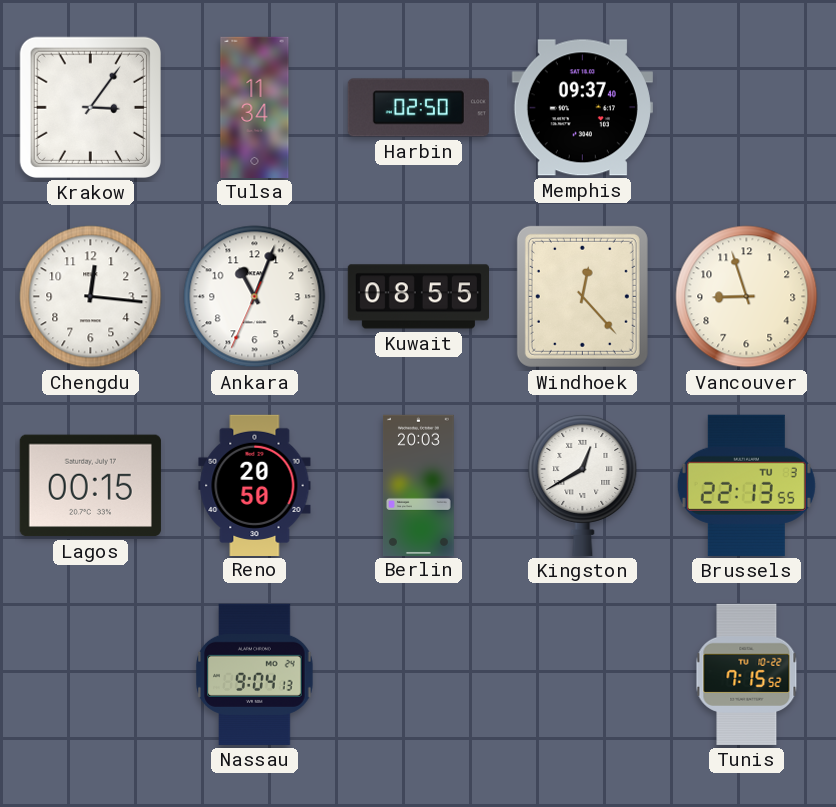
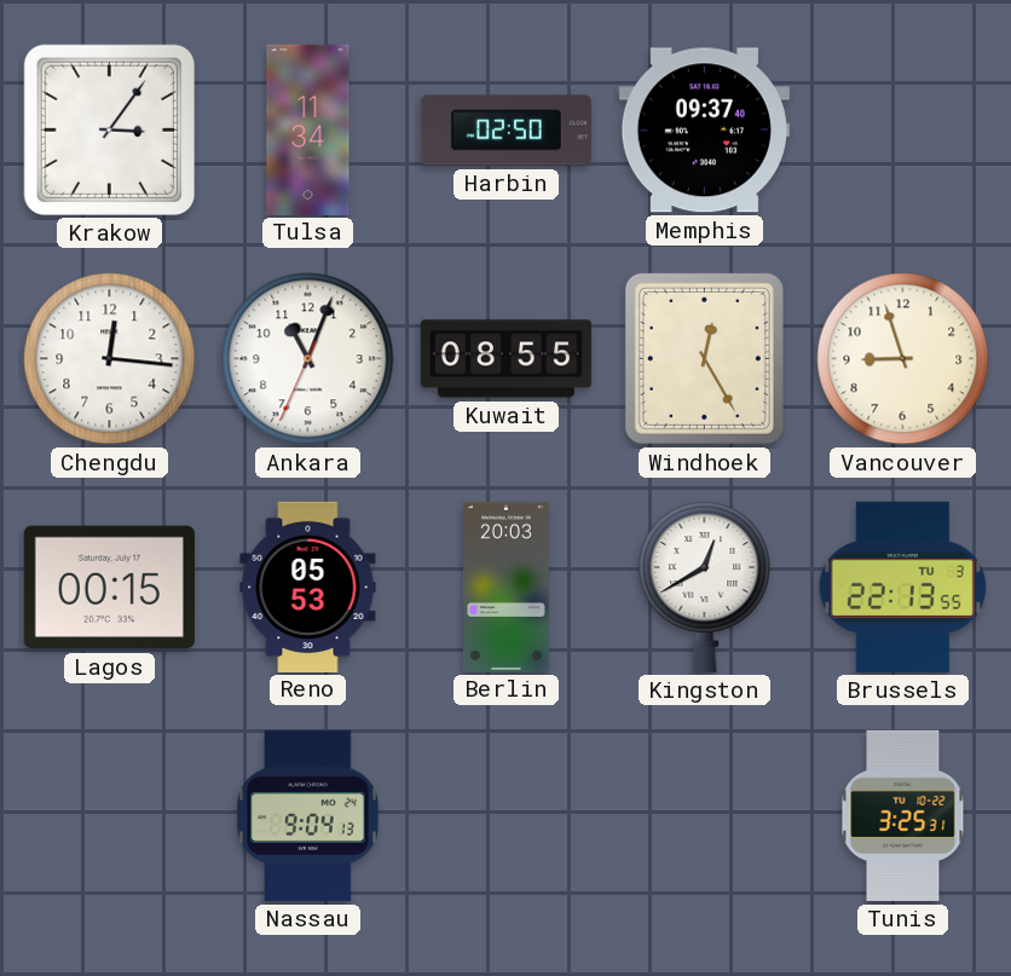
Windhoek: 12:23 -> 12:25
Reno: 20:50 -> 05:53
Tunis: 7:15 -> 3:25
